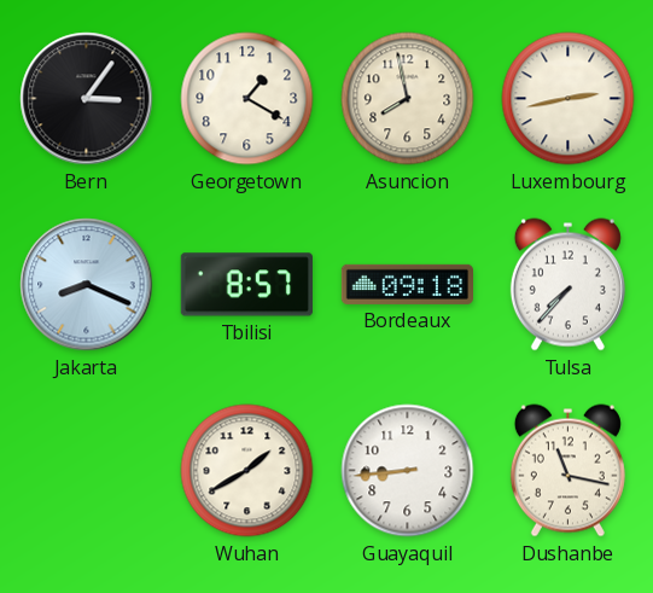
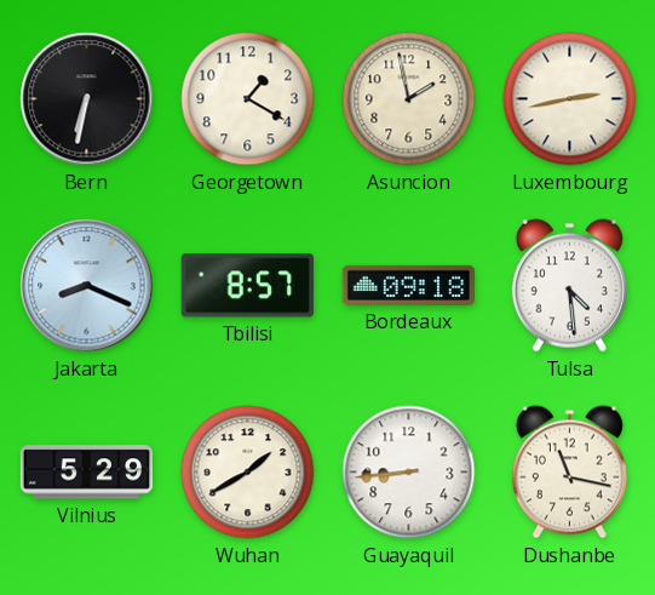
Bern: 3:06 -> 6:32
Asuncion: 7:58 -> 1:58
Tulsa: 7:37 -> 4:29
Vilnius: none -> 5:29
